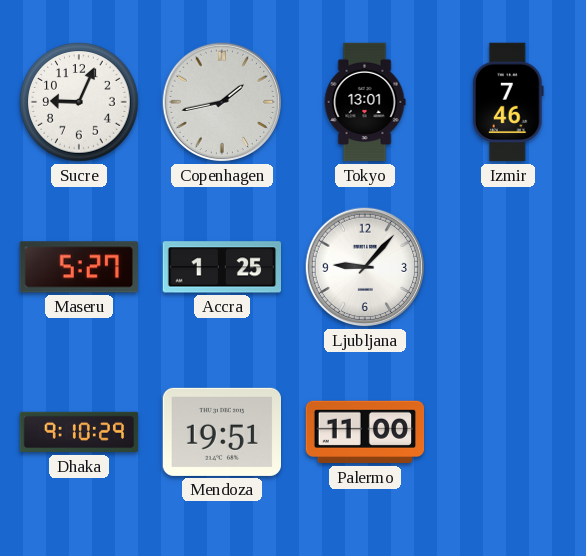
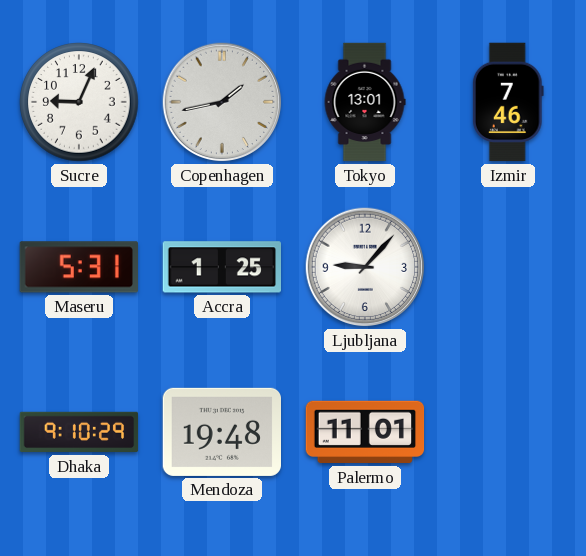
Maseru: 5:27 -> 5:31
Mendoza: 19:51 -> 19:48
Palermo: 11:00 -> 11:01
